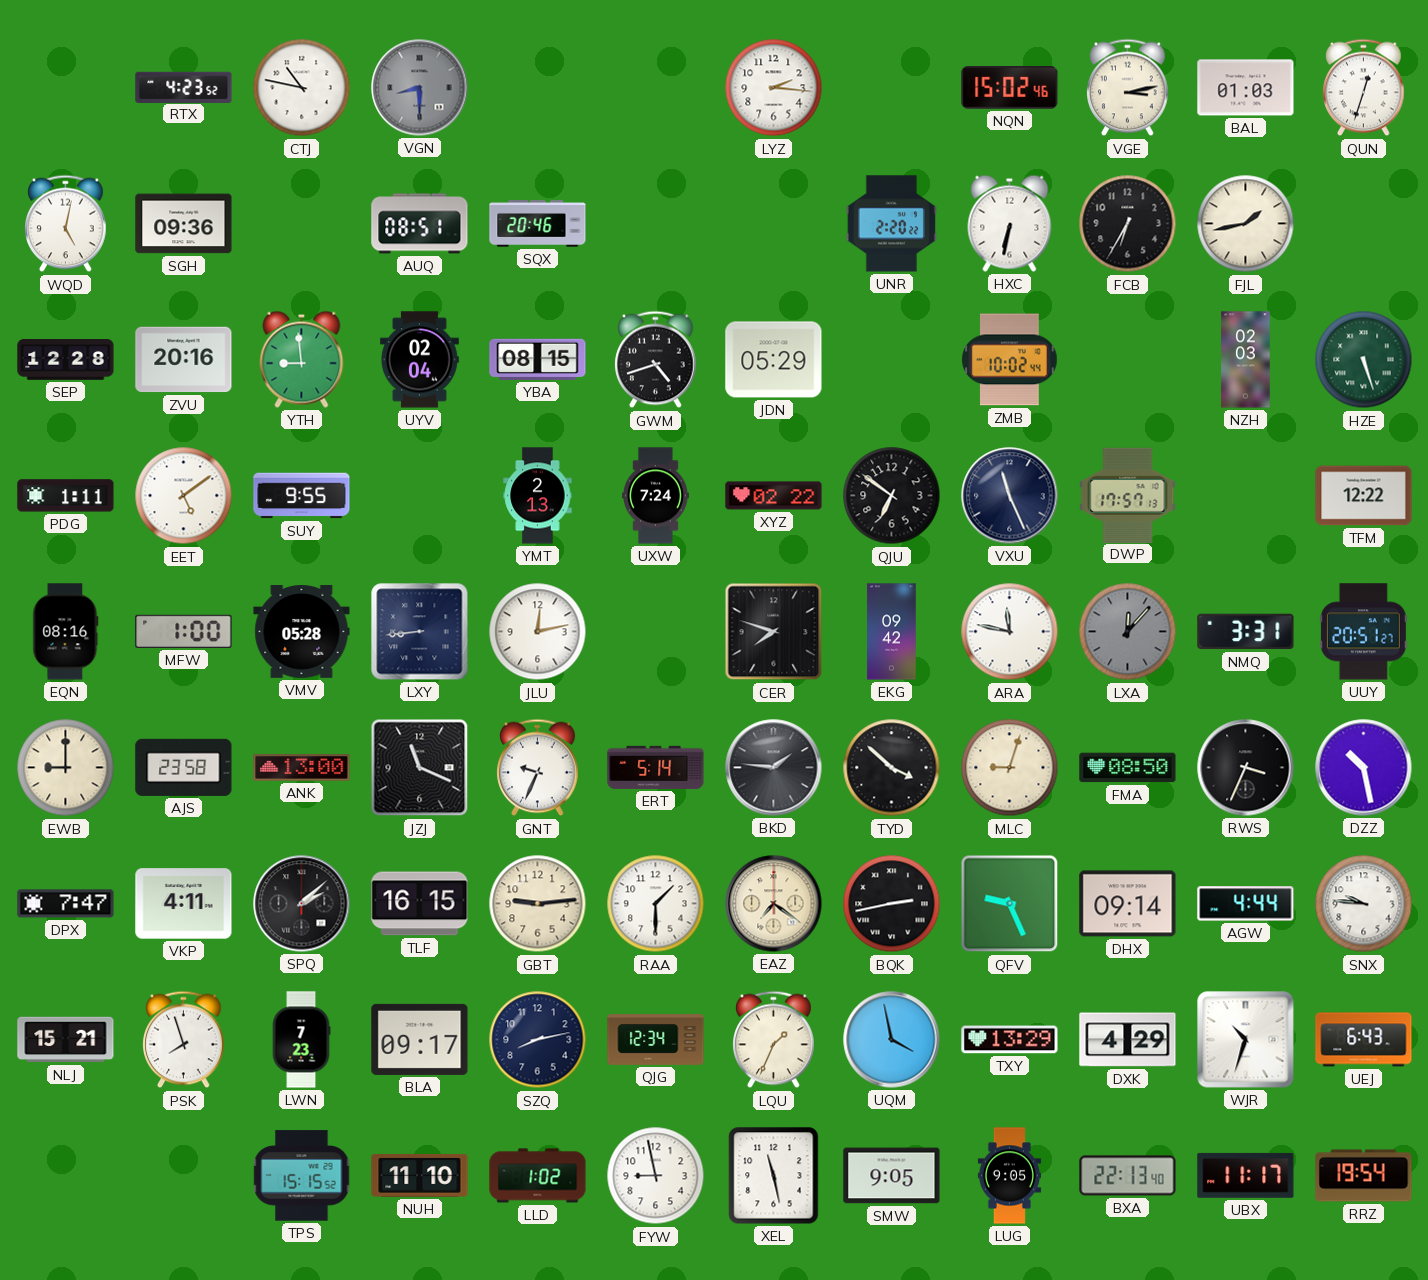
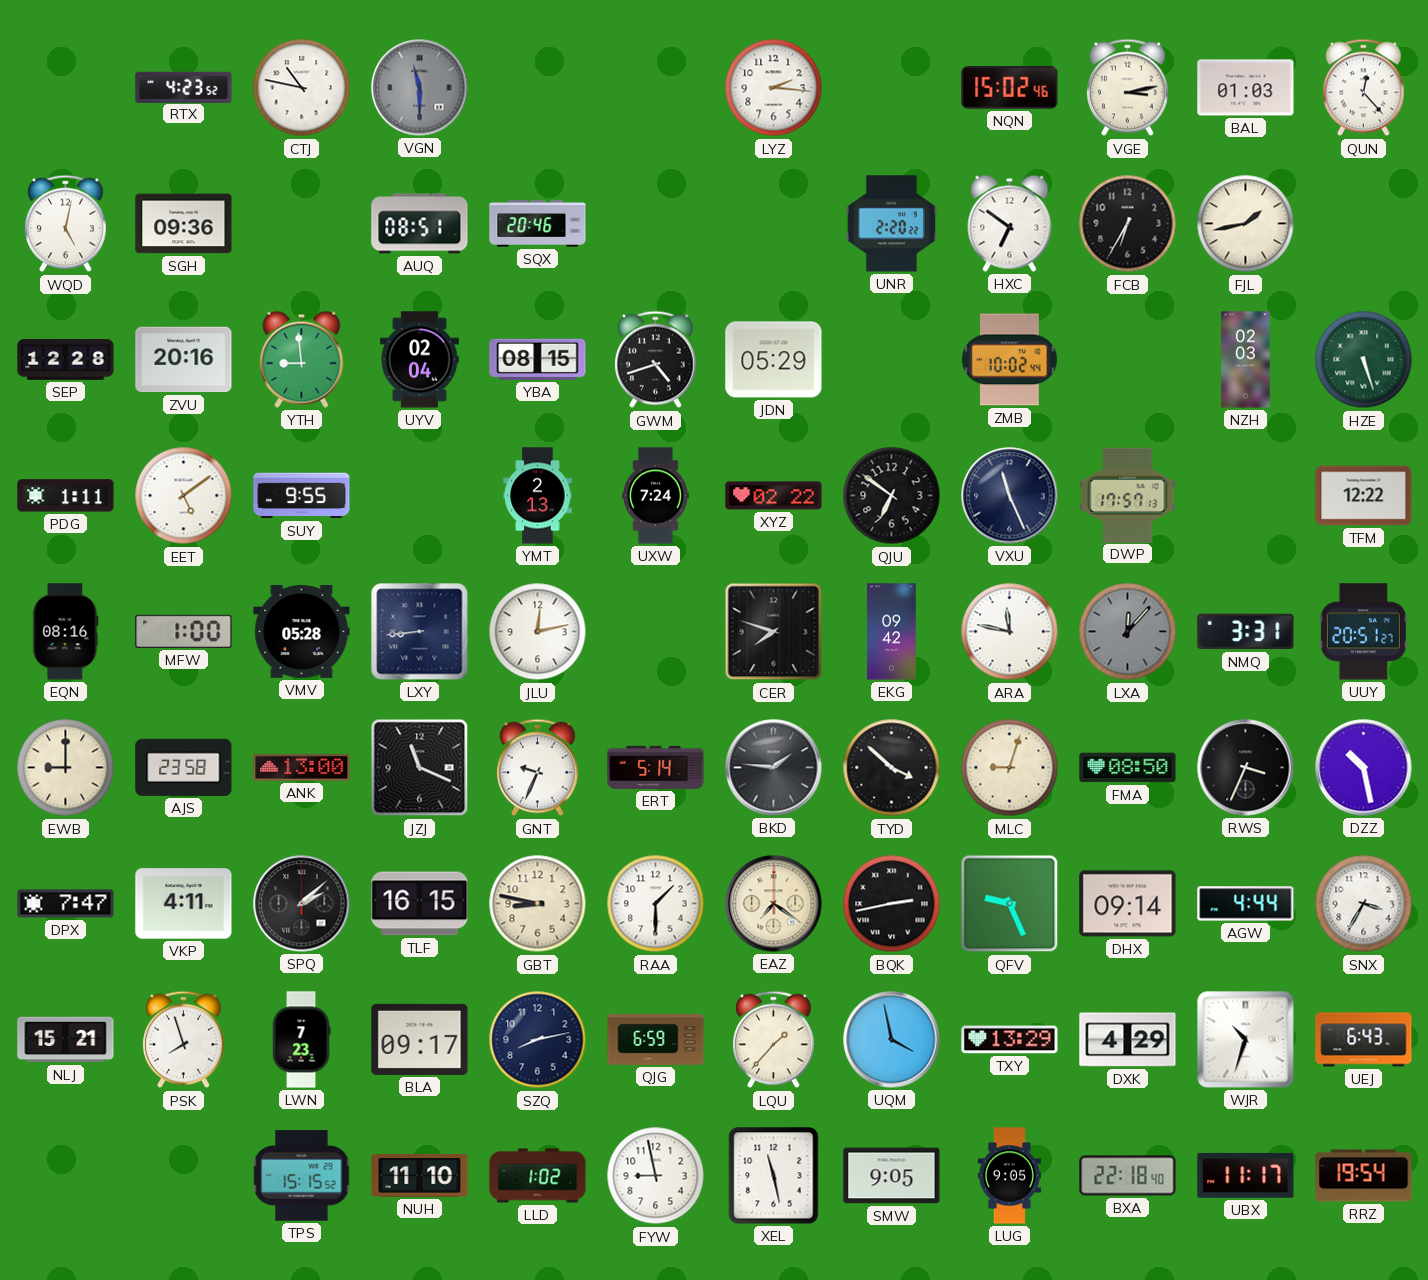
VGN: 8:30 -> 11:30
QUN: 12:33 -> 12:23
HXC: 6:32 -> 6:51
GBT: 9:14 -> 8:47
SNX: 9:46 -> 3:35
QJG: 12:34 -> 6:59
LQU: 1:34 -> 1:37
BXA: 22:13 -> 22:18
